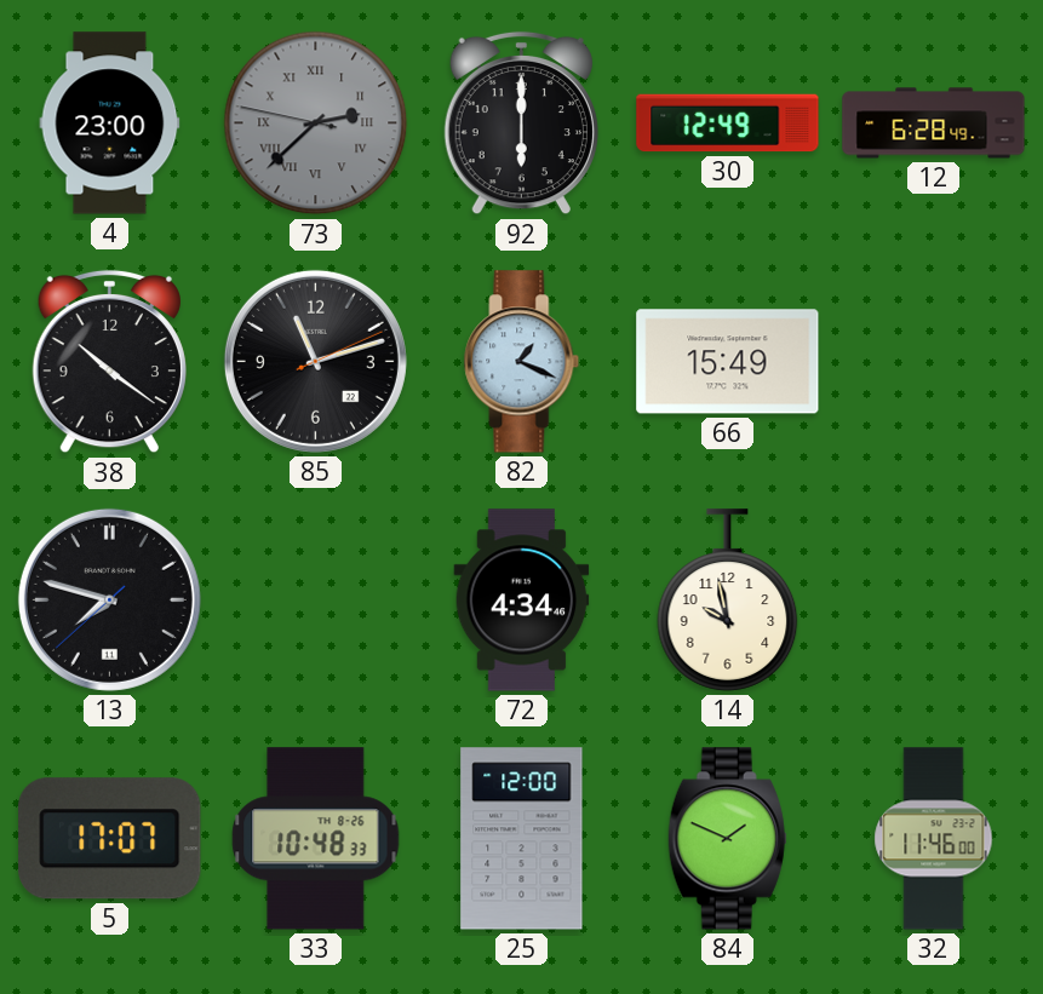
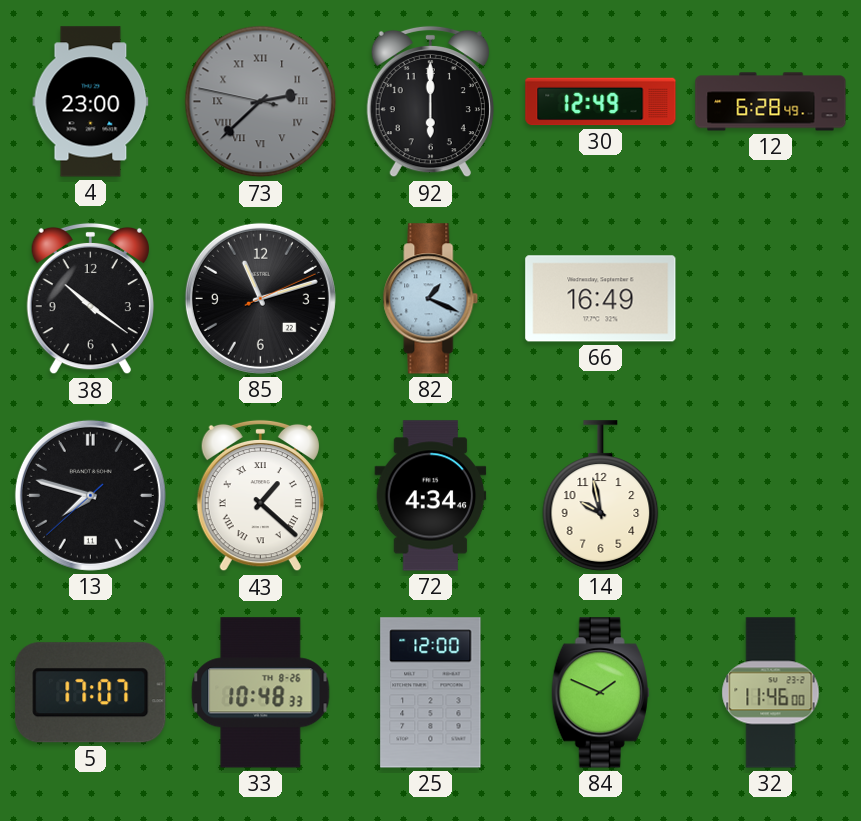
66: 15:49 -> 16:49
43: none -> 1:22
